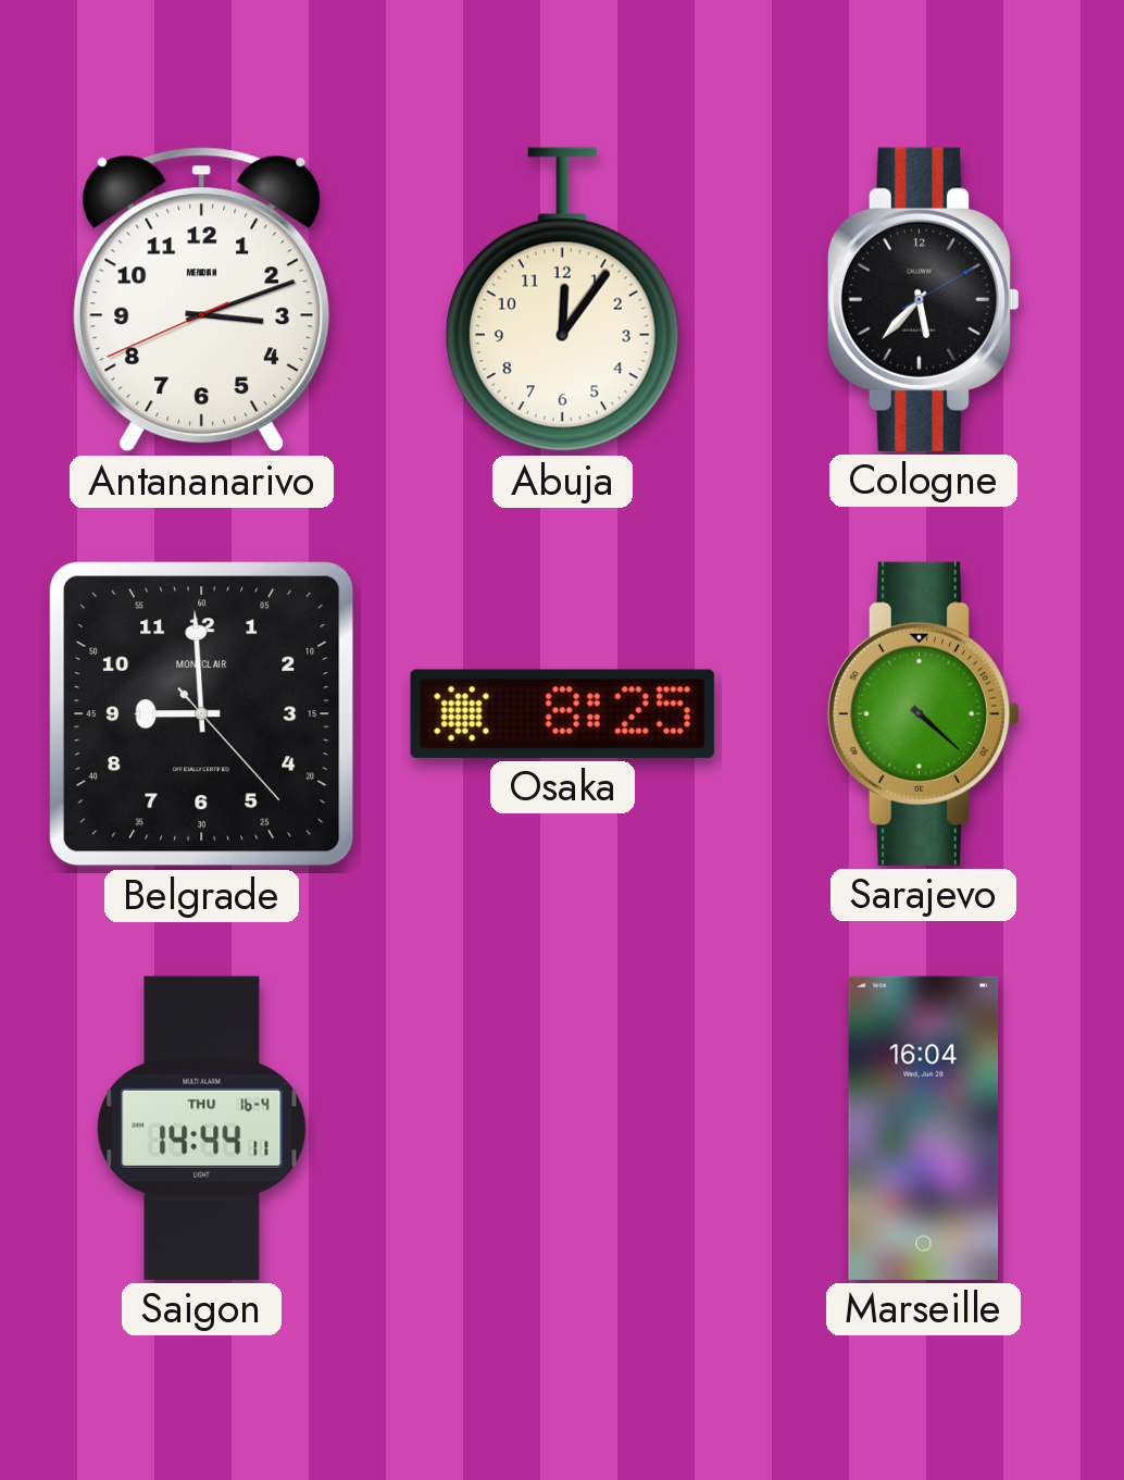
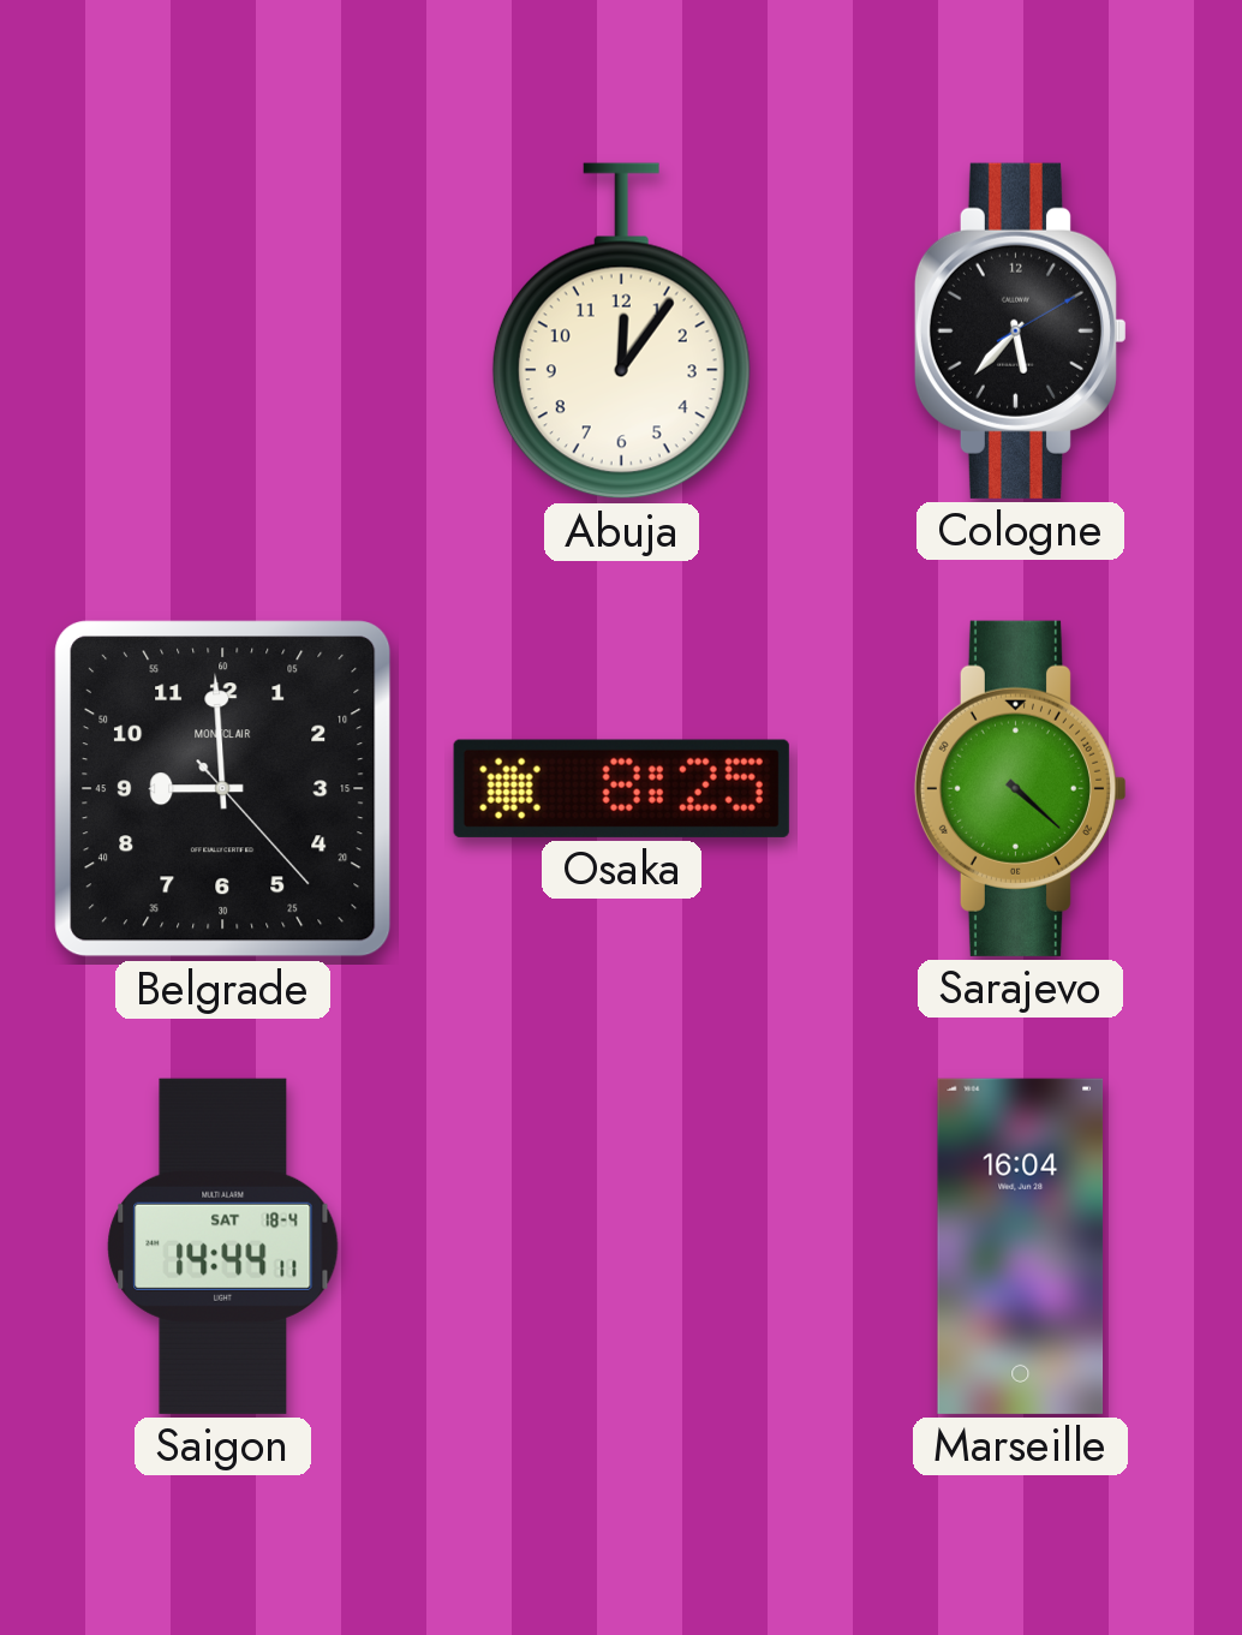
Antananarivo: 3:11 -> none
Saigon date: THU 16-4 -> SAT 18-4
